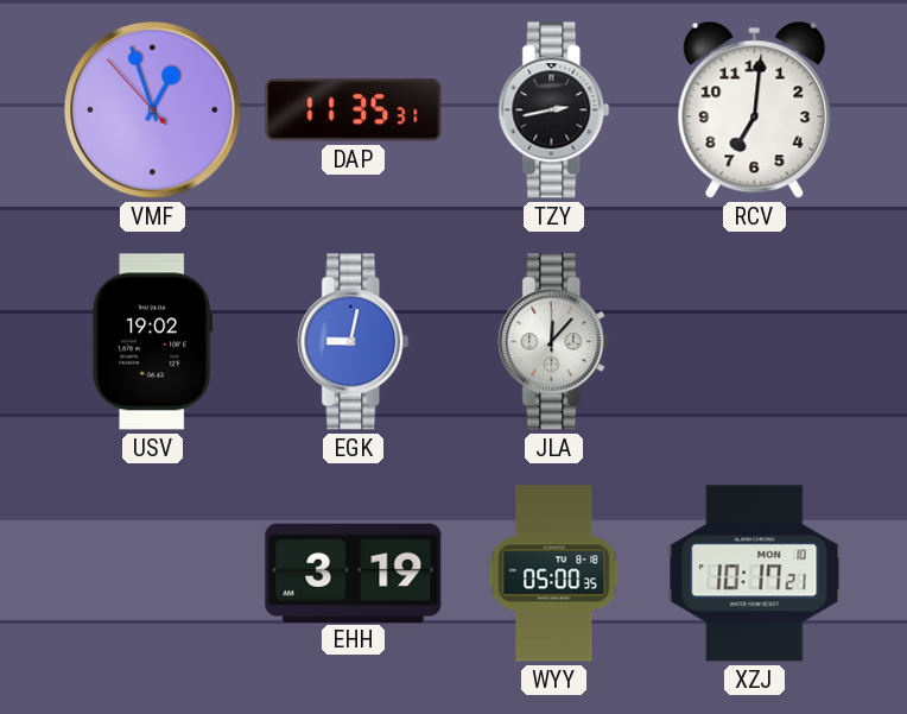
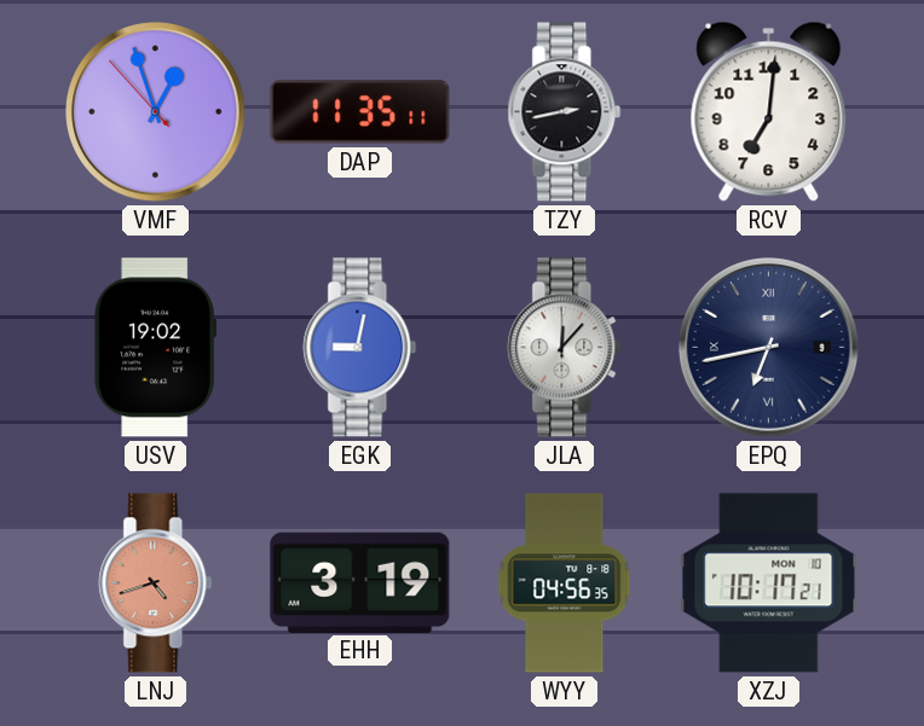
DAP: 11:35:31 -> 11:35:11
EPQ: none -> 6:43
LNJ: none -> 4:42
WYY: 05:00 -> 04:56
